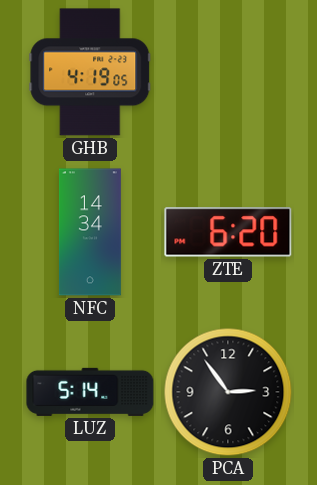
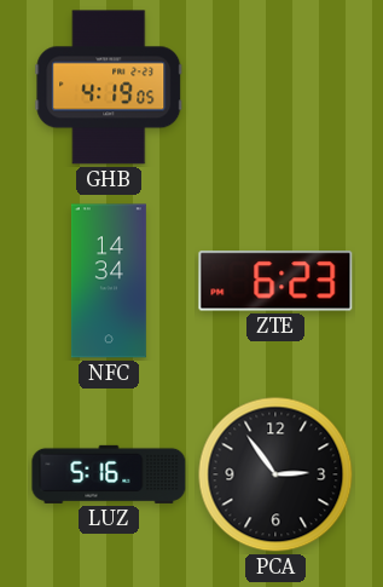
ZTE: 6:20 -> 6:23
LUZ: 5:14 -> 5:16
